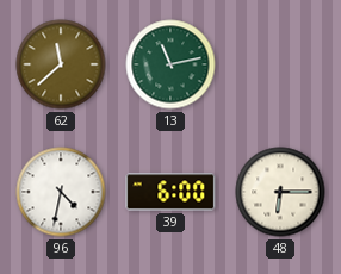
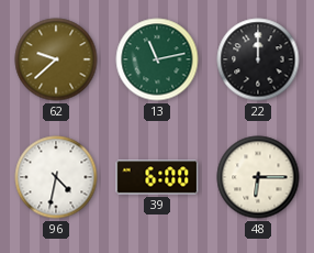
62: 11:38 -> 9:38
22: none -> 12:00
